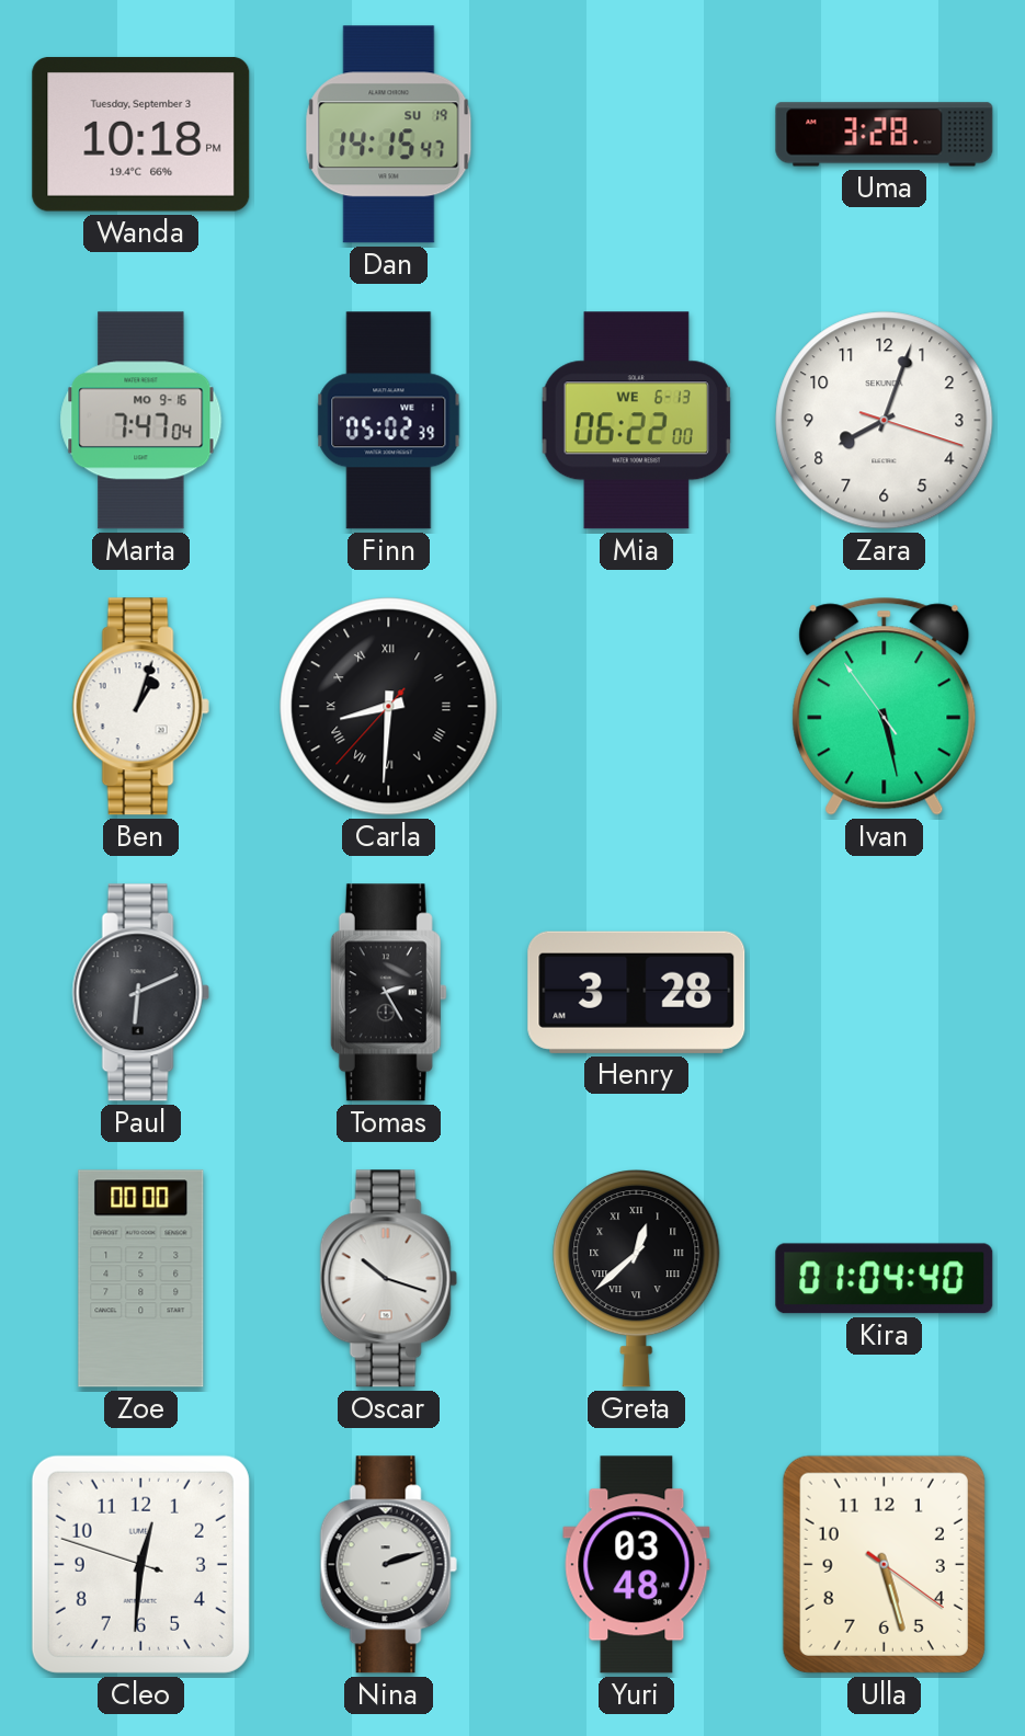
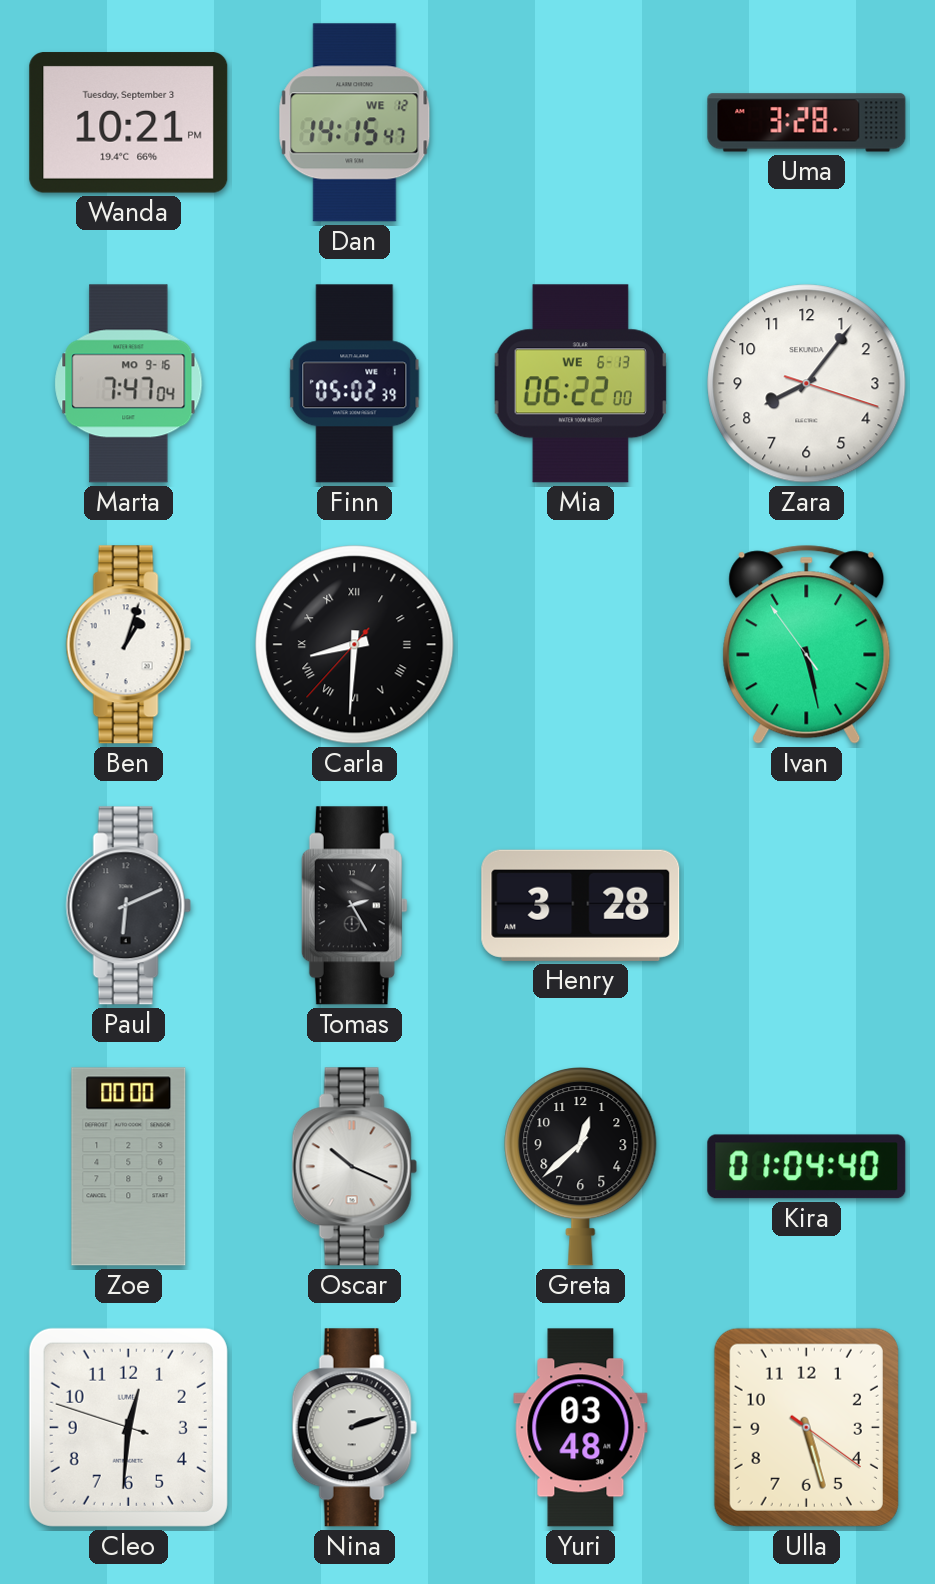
Wanda: 10:18 -> 10:21
Dan date: SU 19 -> WE 12
Zara: 8:03 -> 8:06
Oscar: 10:18 -> 10:19
Greta numerals: Roman -> Arabic
